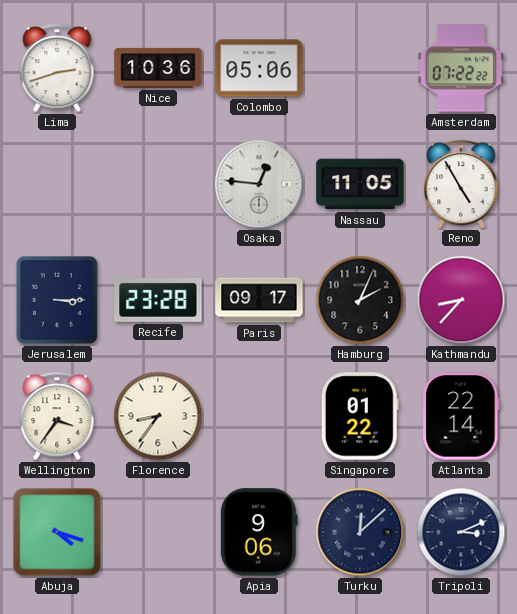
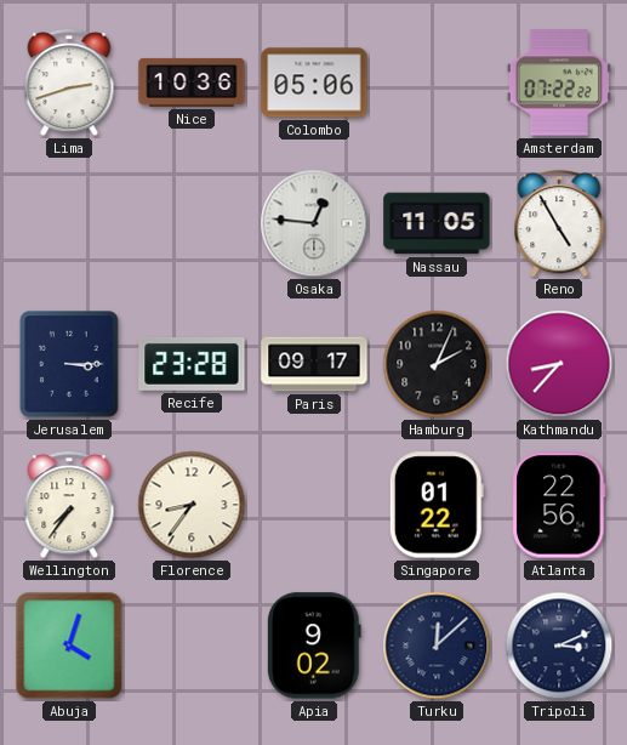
Wellington: 3:36 -> 7:36
Atlanta: 22:14 -> 22:56
Abuja: 4:18 -> 4:03
Apia: 9:06 -> 9:02
